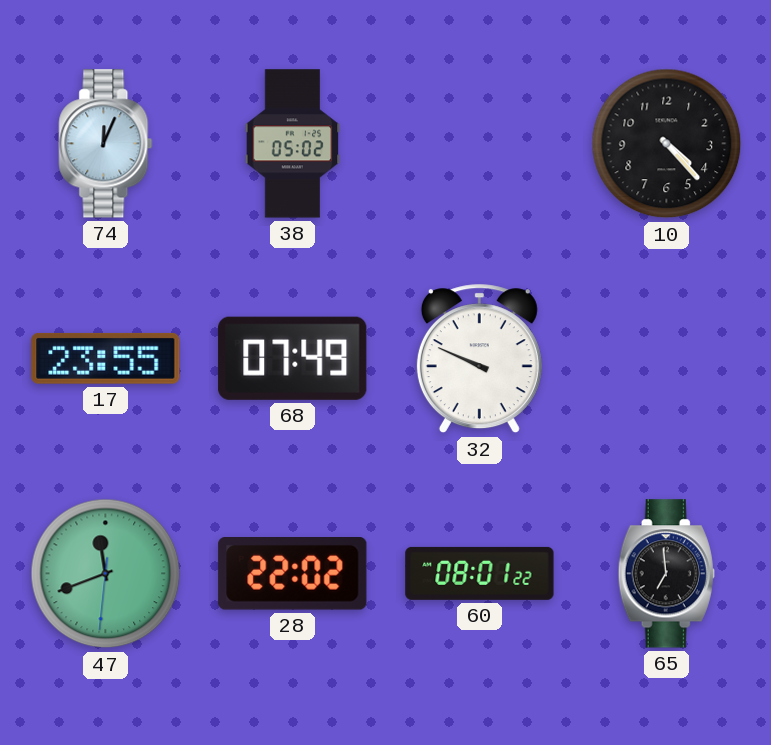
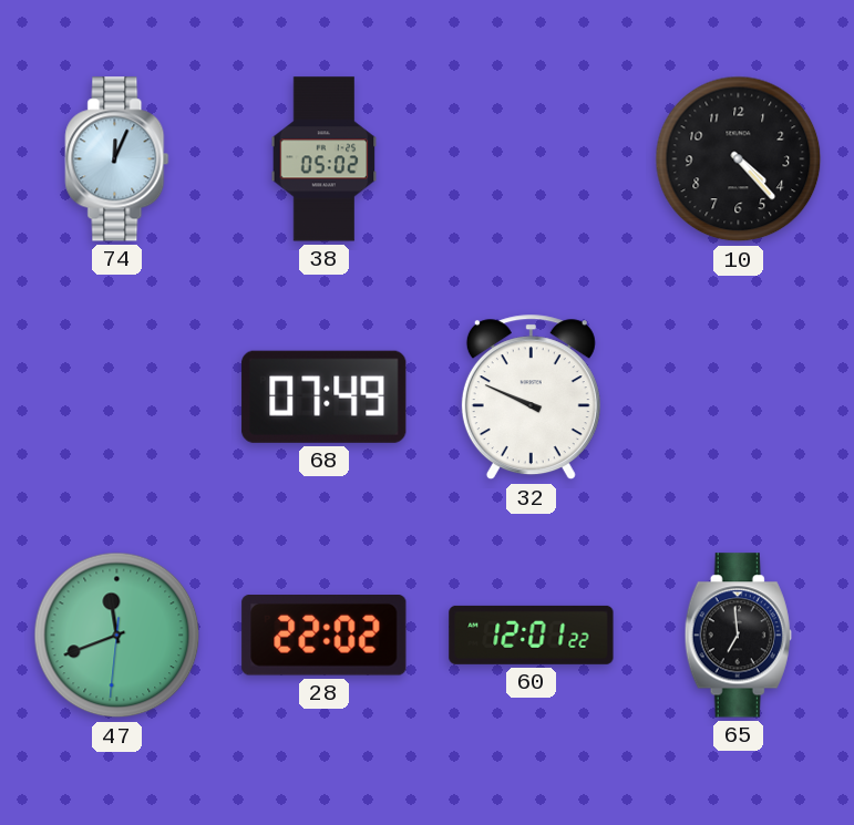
17: 23:55 -> none
60: 08:01 -> 12:01
